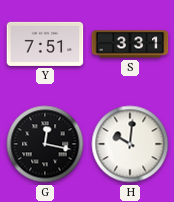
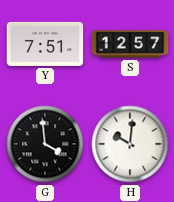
S: 3:31 -> 12:57
G: 12:17 -> 3:59
